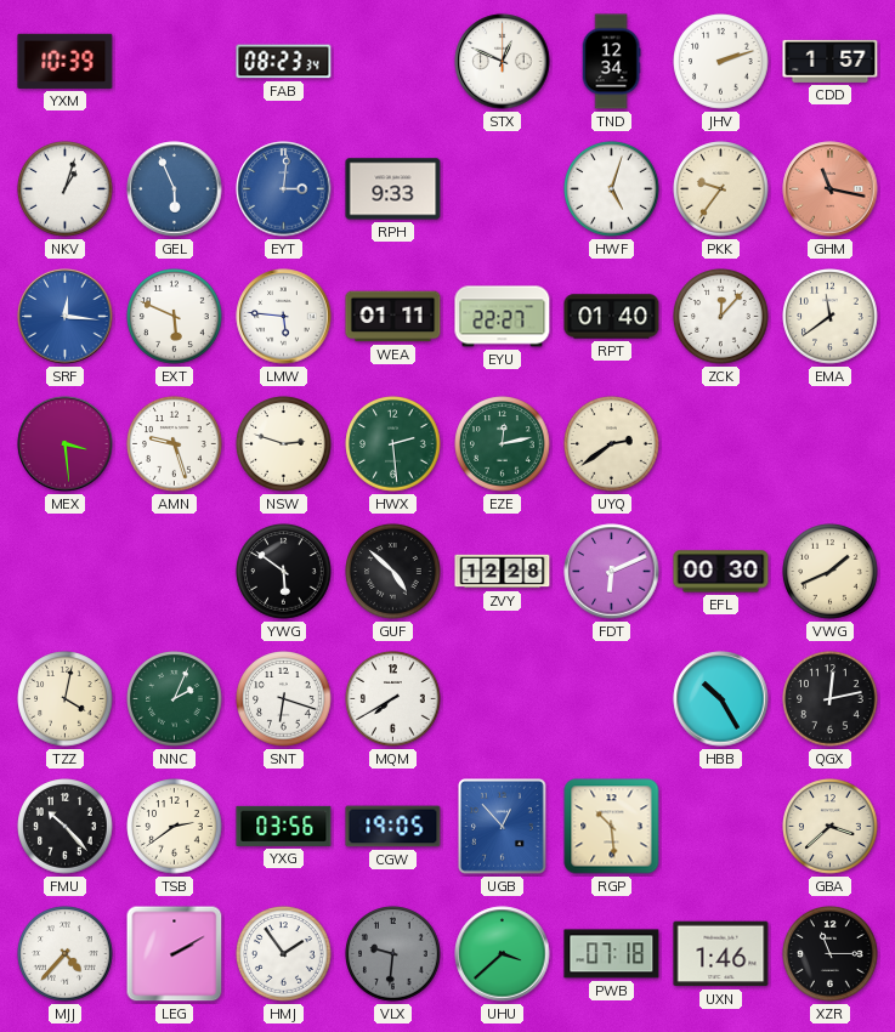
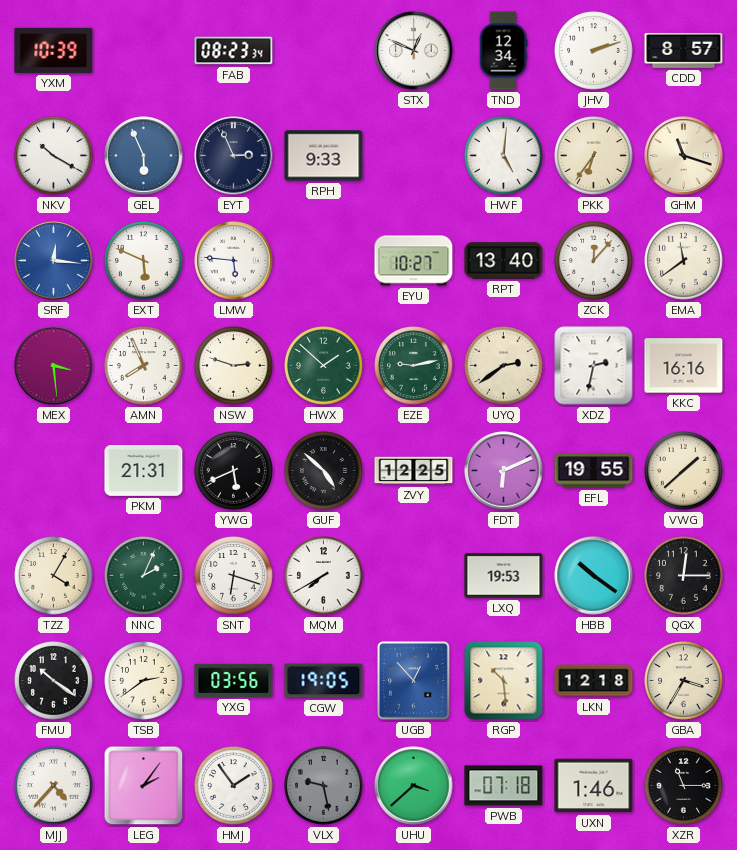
CDD: 1:57 -> 8:57
NKV: 1:03 -> 10:20
EYT: 3:01 -> 2:56
EYT dial: blue -> navy
HWF: 5:03 -> 5:01
PKK: 9:36 -> 6:36
GHM: 11:17 -> 11:18
GHM dial: salmon -> cream
WEA: 01:11 -> none
EYU: 22:27 -> 10:27
RPT: 01:40 -> 13:40
AMN: 9:27 -> 7:56
HWX: 2:29 -> 1:52
EZE: 12:13 -> 9:13
XDZ: none -> 2:32
KKC: none -> 16:16
PKM: none -> 21:31
YWG: 5:51 -> 5:41
ZVY: 12:28 -> 12:25
EFL: 00:30 -> 19:55
VWG: 1:41 -> 1:38
TZZ: 4:02 -> 4:05
LXQ: none -> 19:53
HBB: 10:25 -> 10:21
QGX: 12:13 -> 12:15
FMU: 10:23 -> 10:21
LKN: none -> 12:18
GBA: 3:38 -> 3:35
LEG: 2:10 -> 2:06
VLX: 9:31 -> 9:28
